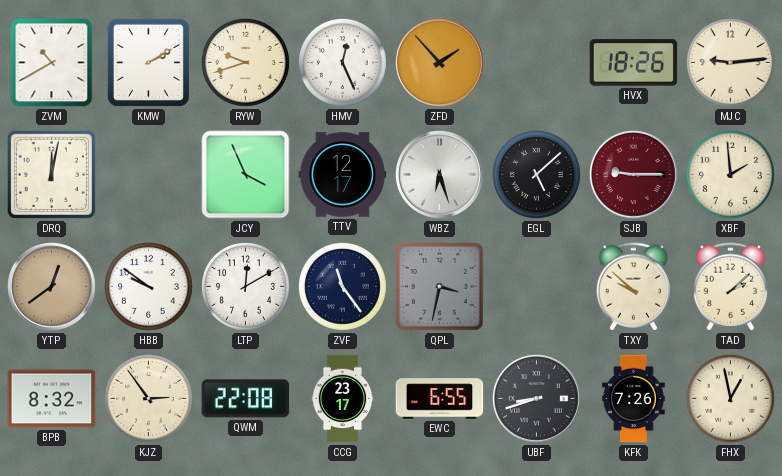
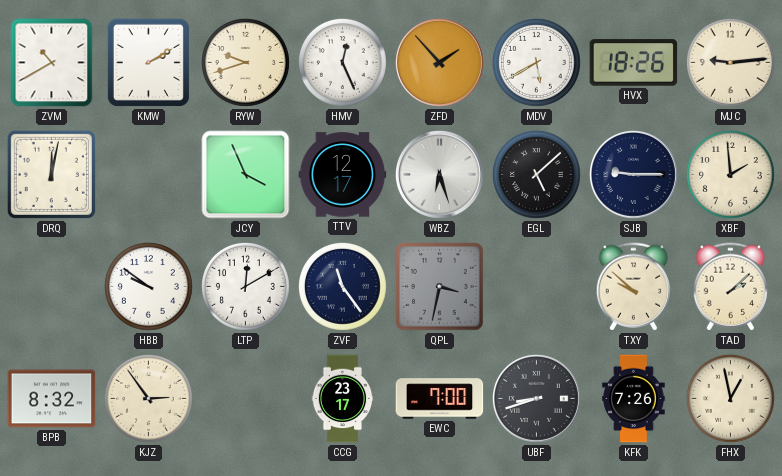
MDV: none -> 5:40
SJB dial: burgundy -> navy
YTP: 12:39 -> none
QWM: 22:08 -> none
EWC: 6:55 -> 7:00
